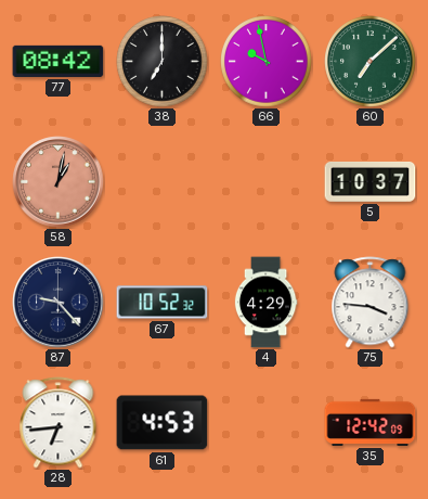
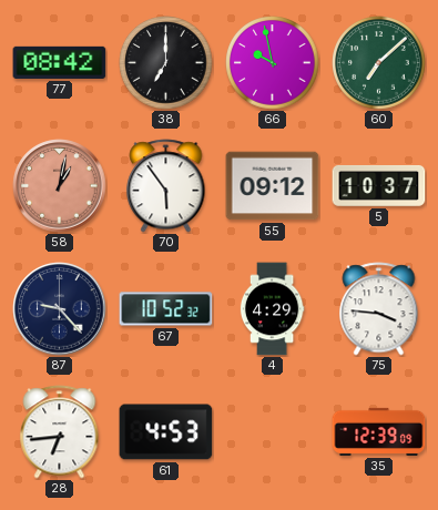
70: none -> 5:54
55: none -> 09:12
35: 12:42 -> 12:39
